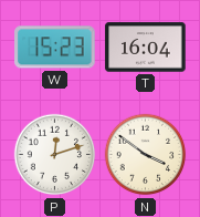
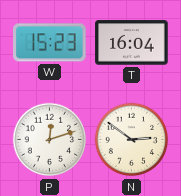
N: 3:51 -> 2:51
